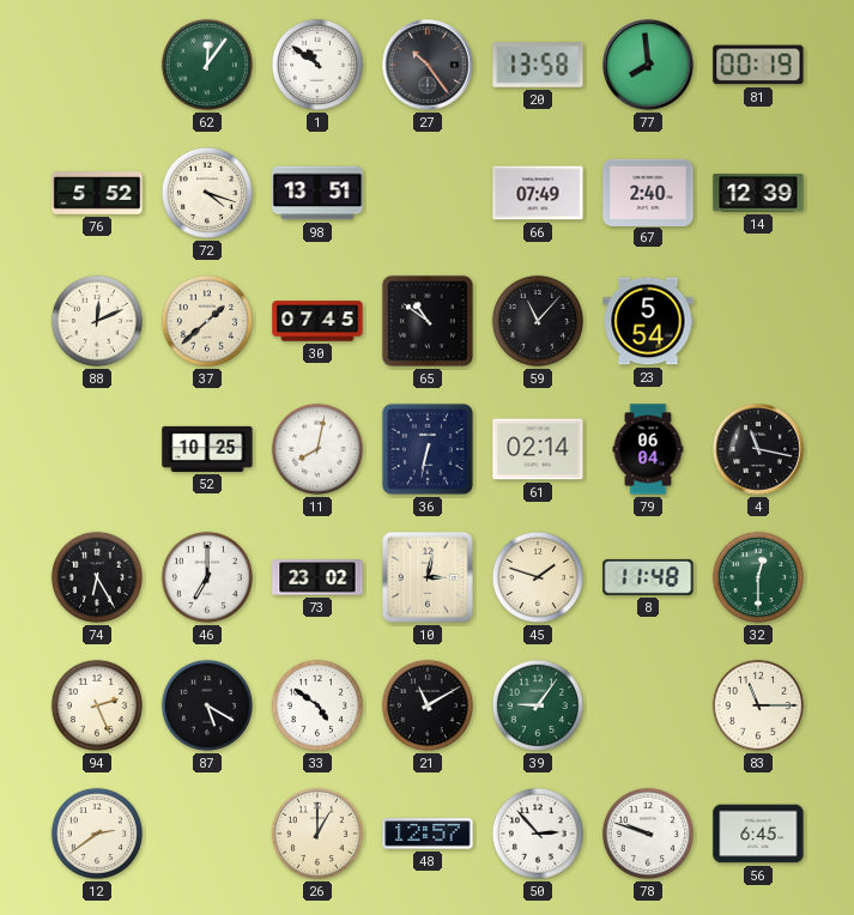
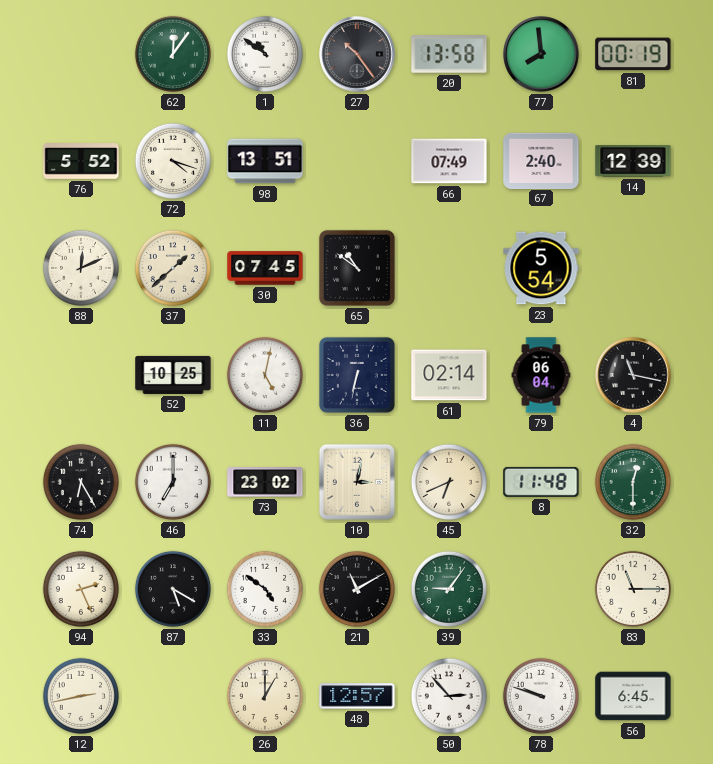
59: 11:07 -> none
11: 8:02 -> 5:02
45: 1:48 -> 6:41
12: 2:39 -> 2:43
